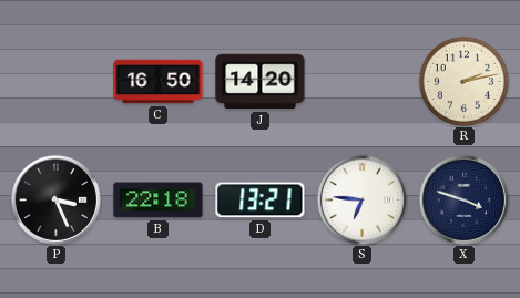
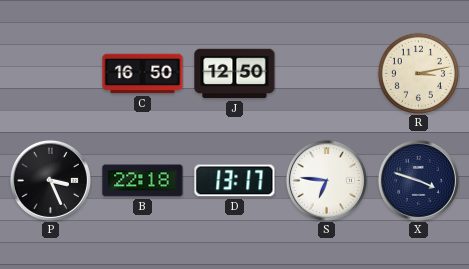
J: 14:20 -> 12:50
R: 2:13 -> 3:13
D: 13:21 -> 13:17
